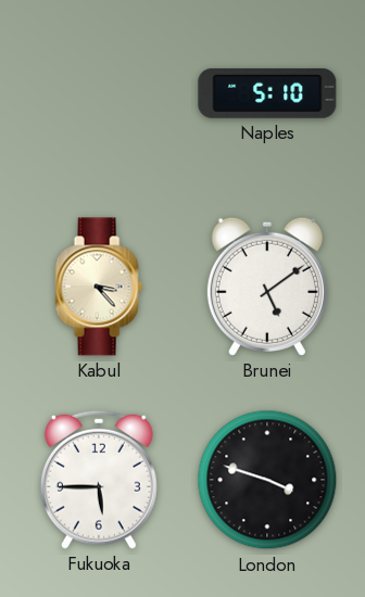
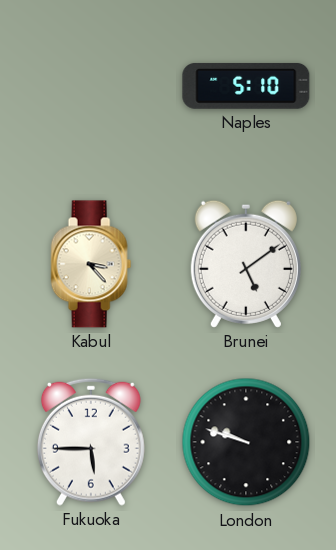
London: 3:48 -> 9:48
